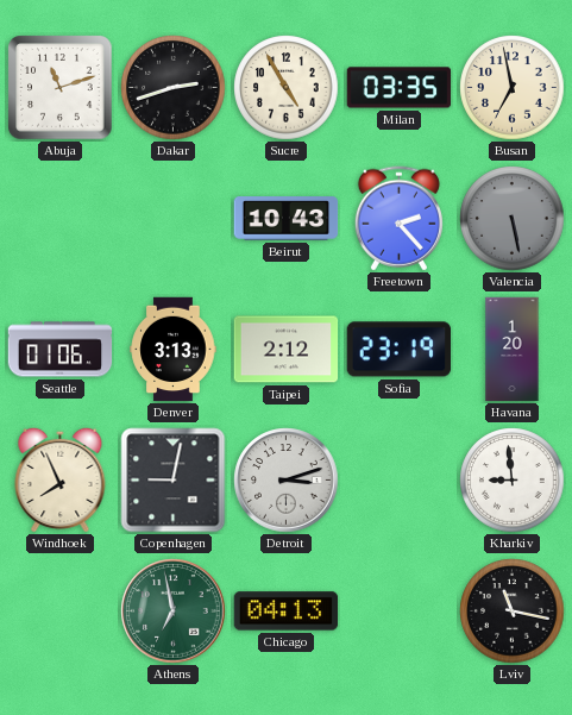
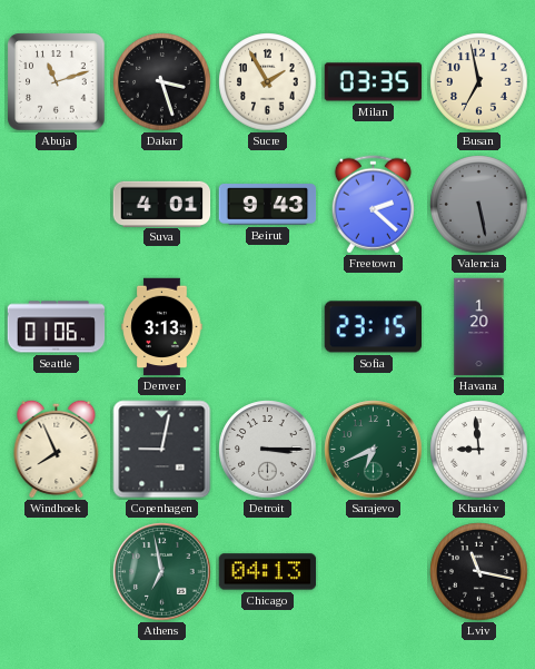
Dakar: 2:42 -> 3:27
Sucre: 4:55 -> 1:55
Suva: none -> 4:01
Beirut: 10:43 -> 9:43
Freetown: 2:23 -> 2:22
Taipei: 2:12 -> none
Sofia: 23:19 -> 23:15
Detroit: 3:12 -> 3:15
Sarajevo: none -> 6:41
